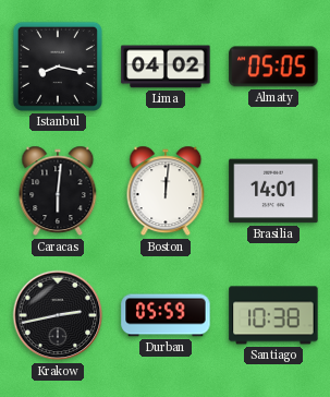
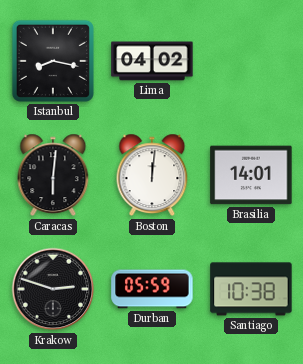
Almaty: 05:05 -> none
Krakow: 2:43 -> 2:48
